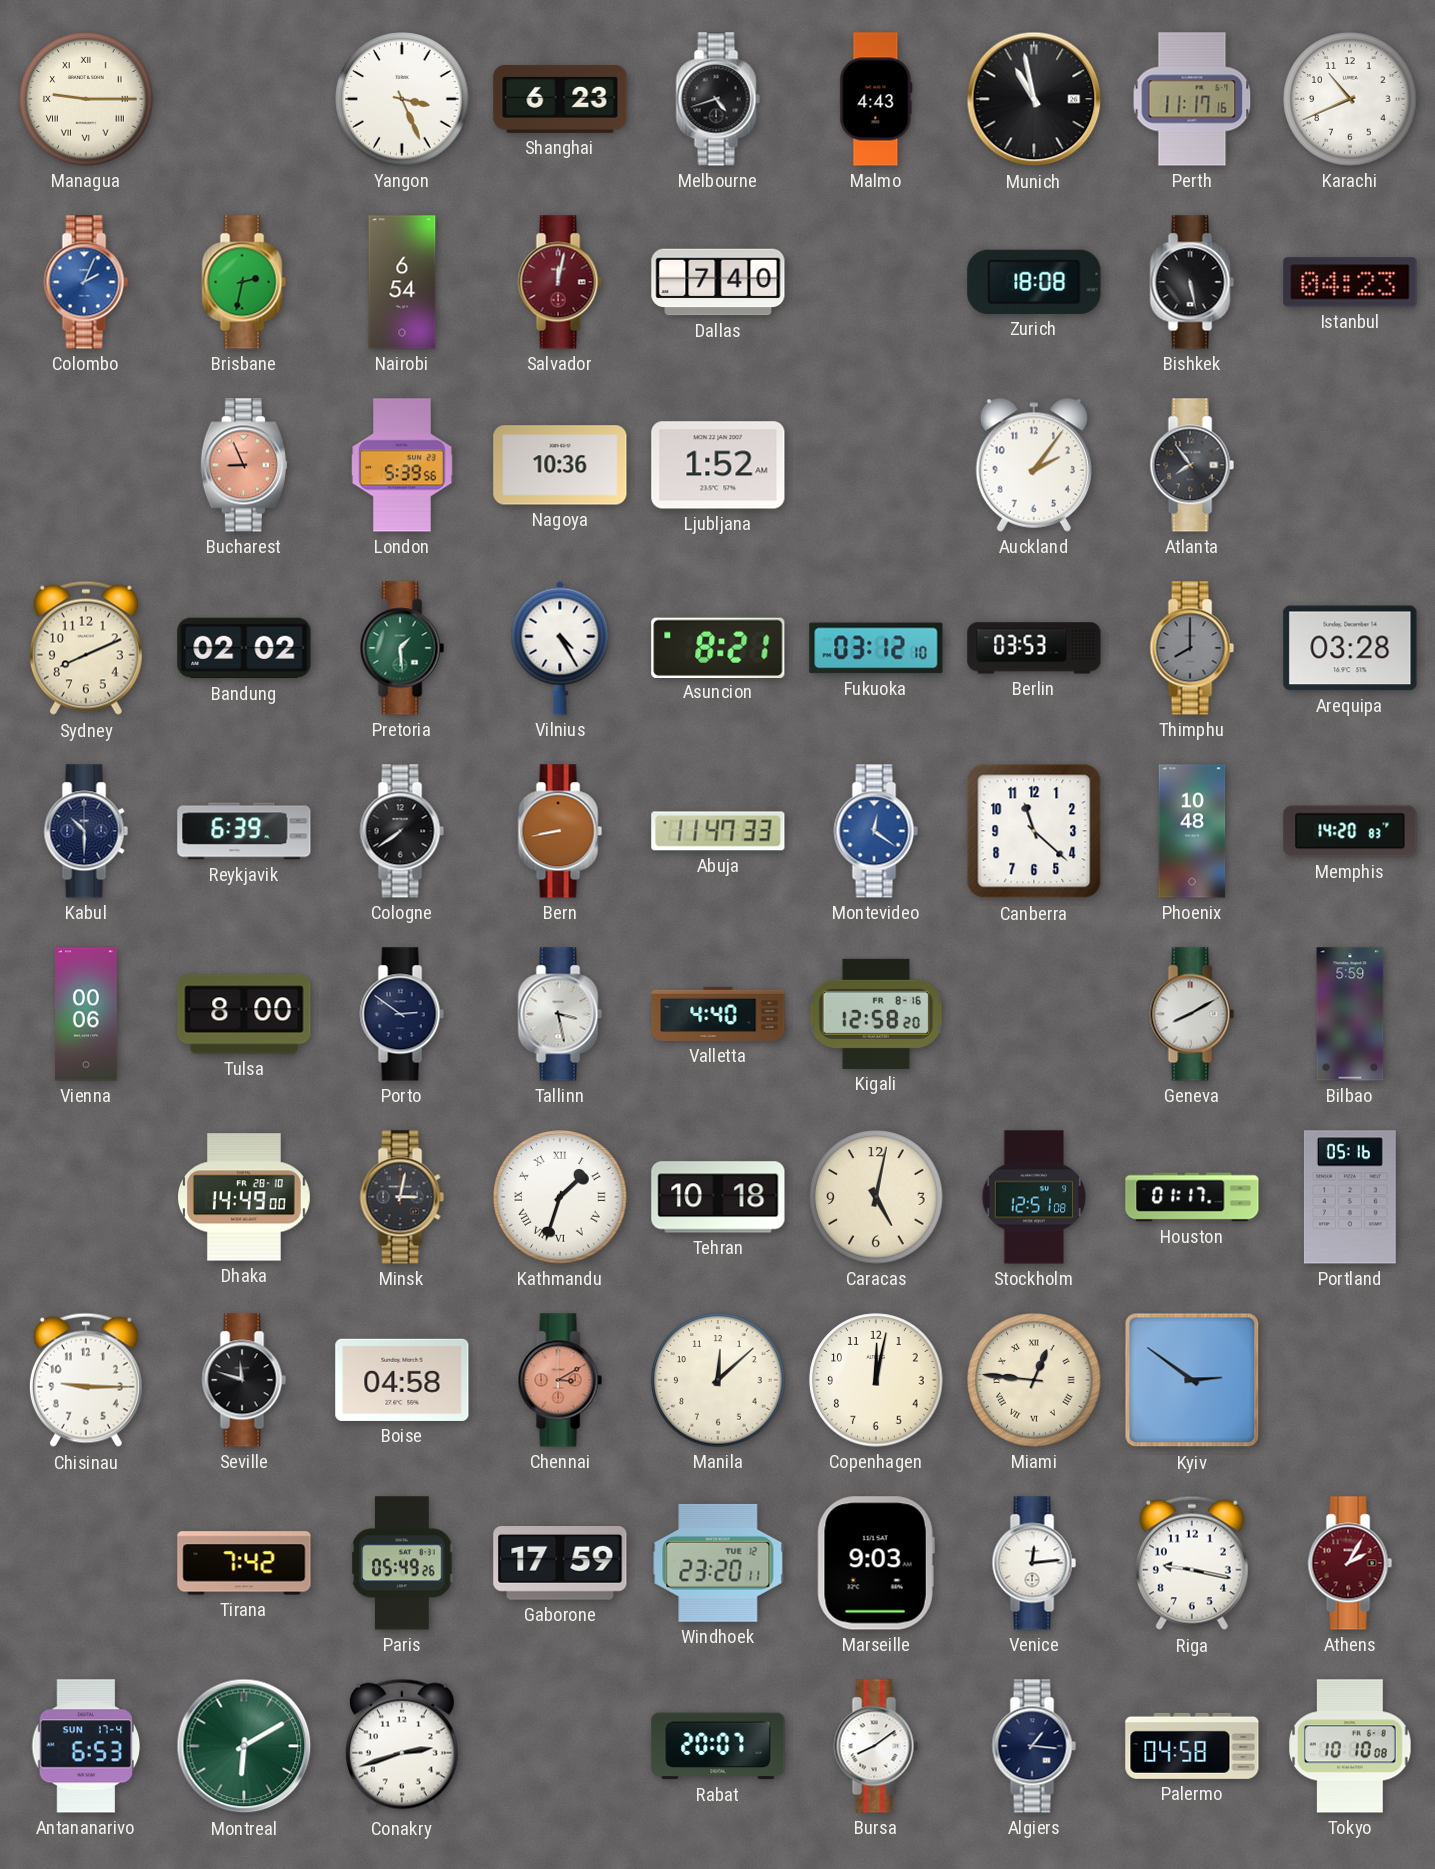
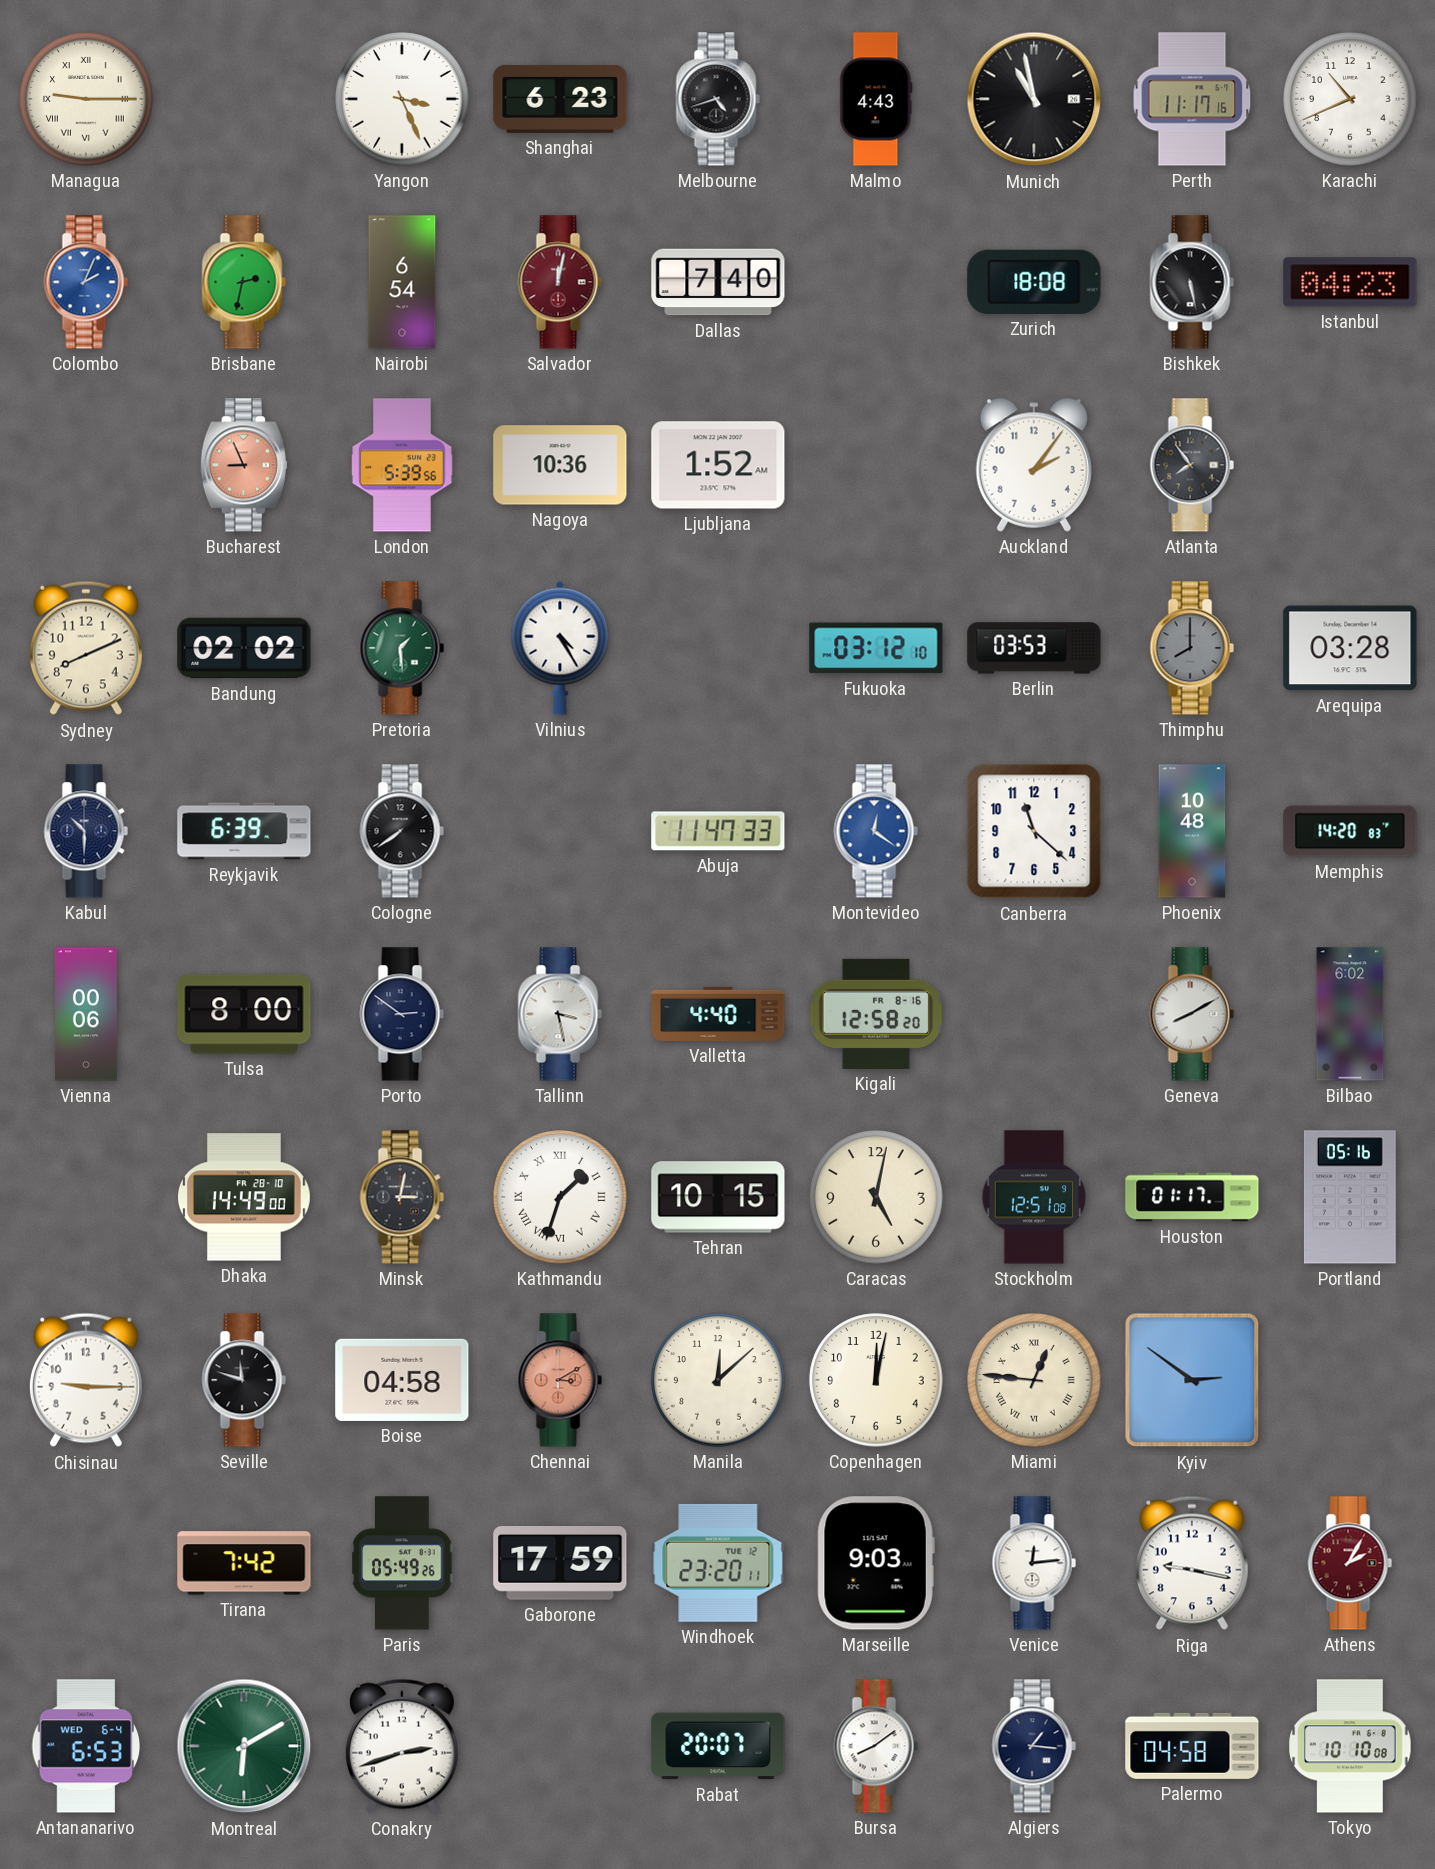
Asuncion: 8:21 -> none
Bern: 8:43 -> none
Bilbao: 5:59 -> 6:02
Tehran: 10:18 -> 10:15
Antananarivo date: SUN 17-4 -> WED 6-4
